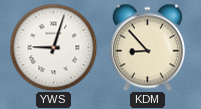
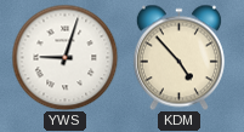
KDM: 8:53 -> 4:53
